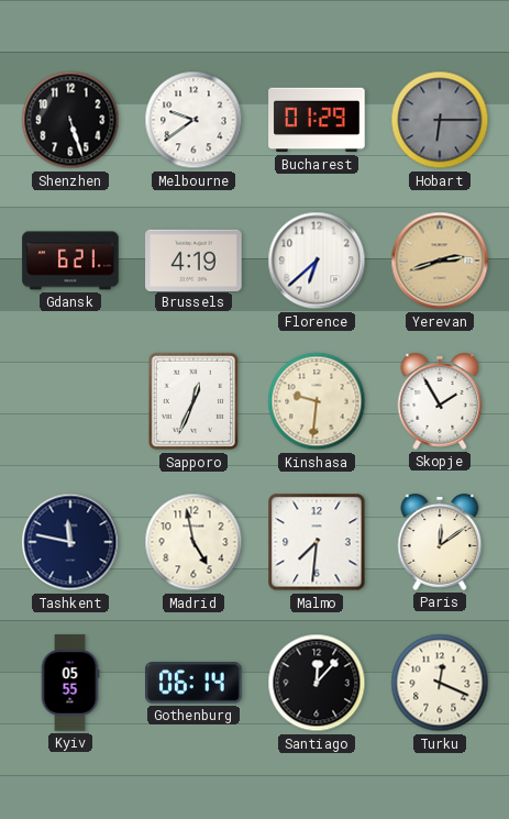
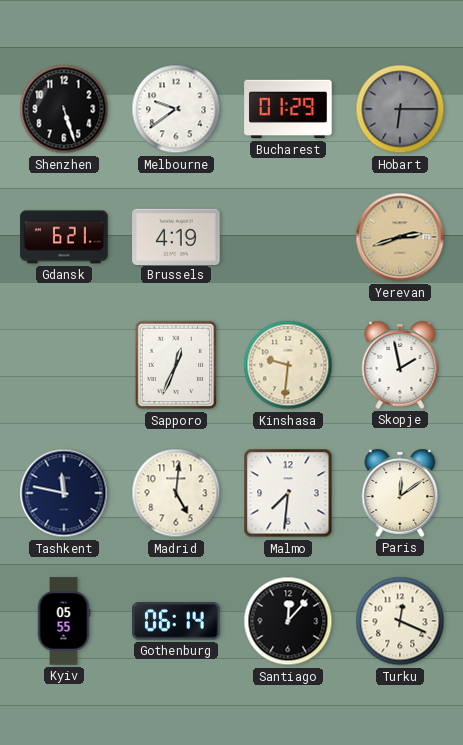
Florence: 6:38 -> none
Skopje: 1:55 -> 1:58
Madrid: 4:58 -> 5:01
